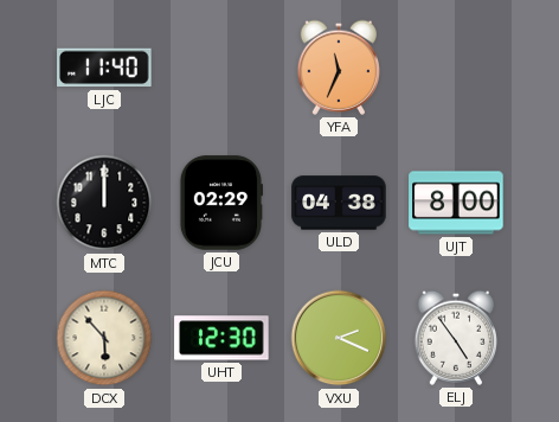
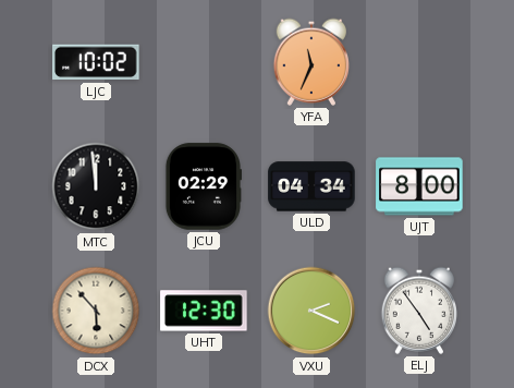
LJC: 11:40 -> 10:02
MTC: 12:00 -> 11:59
ULD: 04:38 -> 04:34
